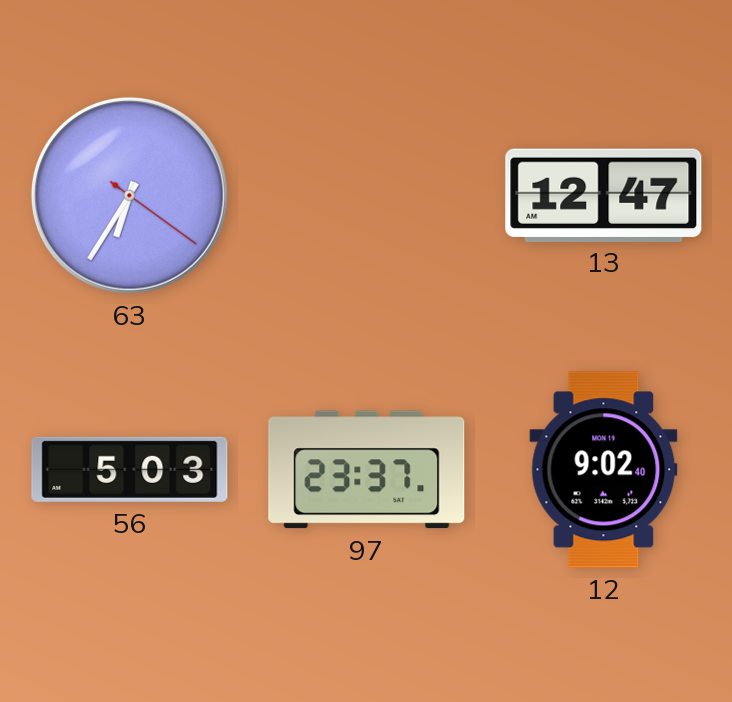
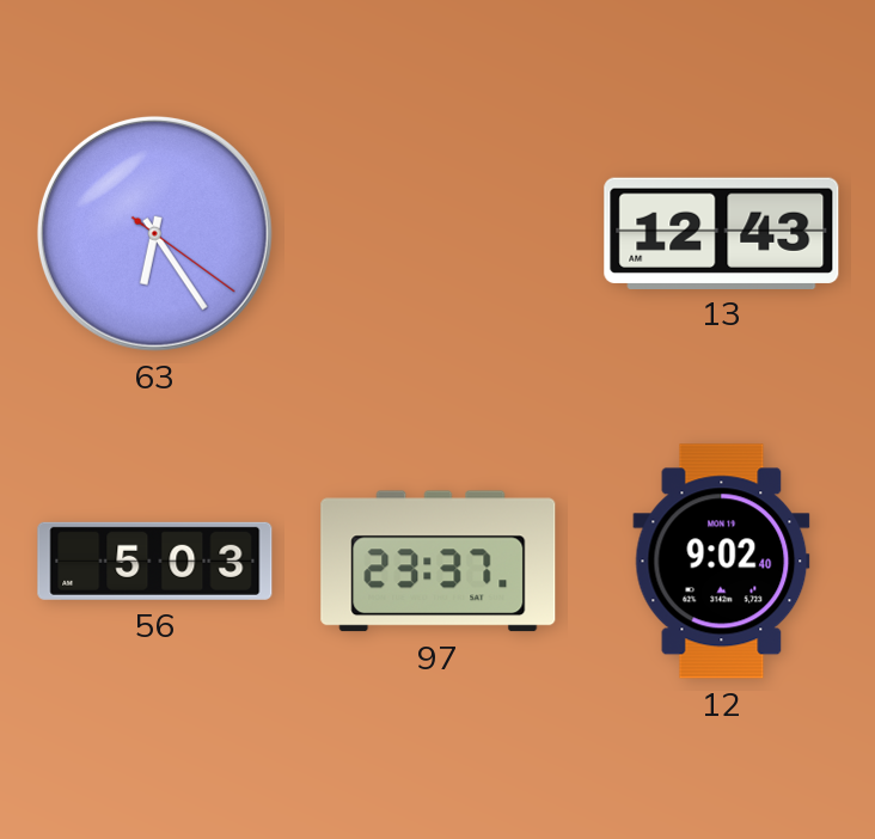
63: 6:35 -> 6:24
13: 12:47 -> 12:43
